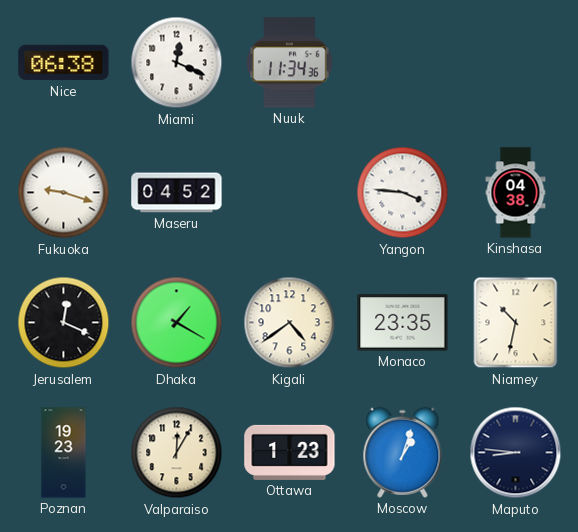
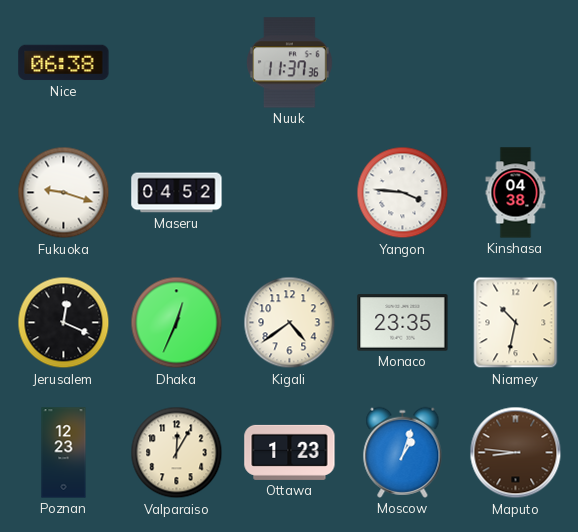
Miami: 12:19 -> none
Nuuk: 11:34 -> 11:37
Dhaka: 1:20 -> 12:34
Poznan: 19:23 -> 12:23
Maputo dial: navy -> brown
